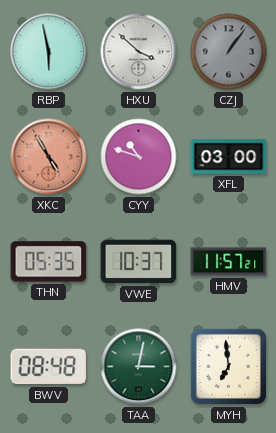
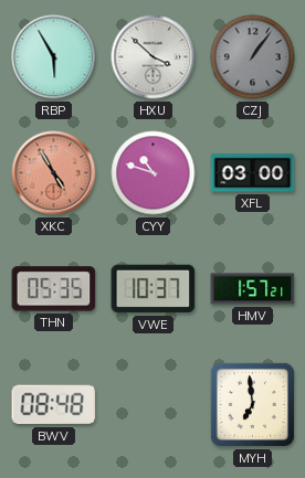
RBP: 5:58 -> 5:55
HMV: 11:57 -> 1:57
TAA: 3:02 -> none
